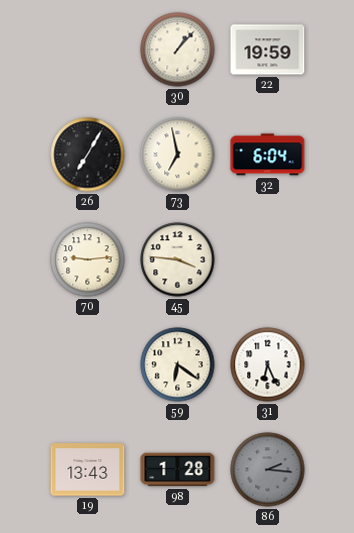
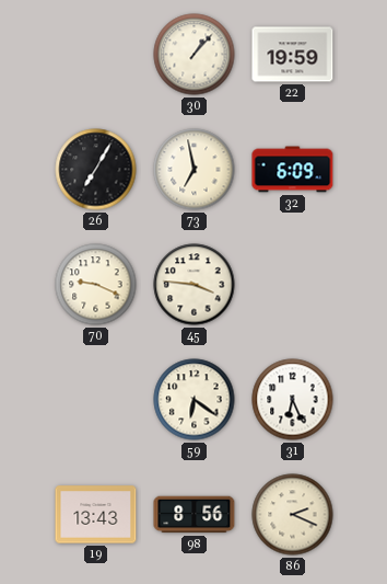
32: 6:04 -> 6:09
70: 9:14 -> 9:19
98: 1:28 -> 8:56
86: 2:16 -> 2:19
86 dial: grey -> cream
